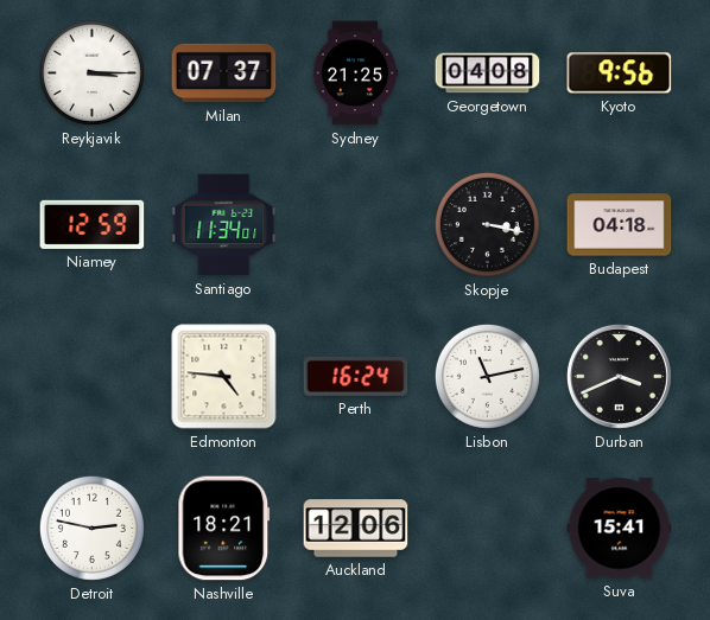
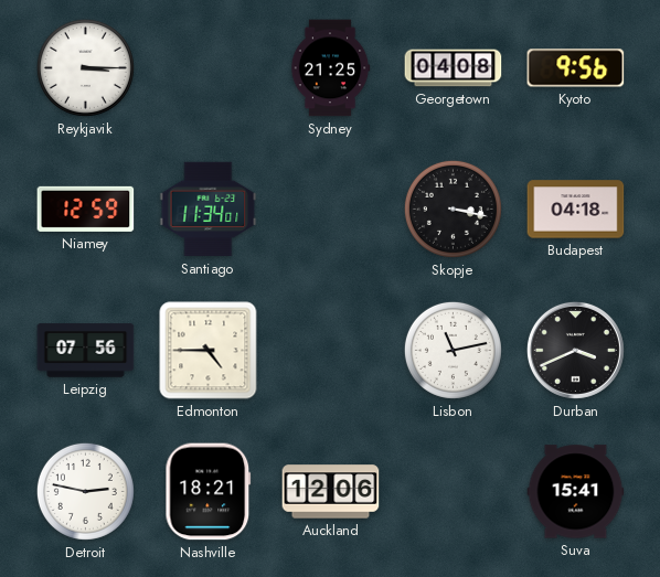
Milan: 07:37 -> none
Leipzig: none -> 07:56
Edmonton: 4:46 -> 4:45
Perth: 16:24 -> none
